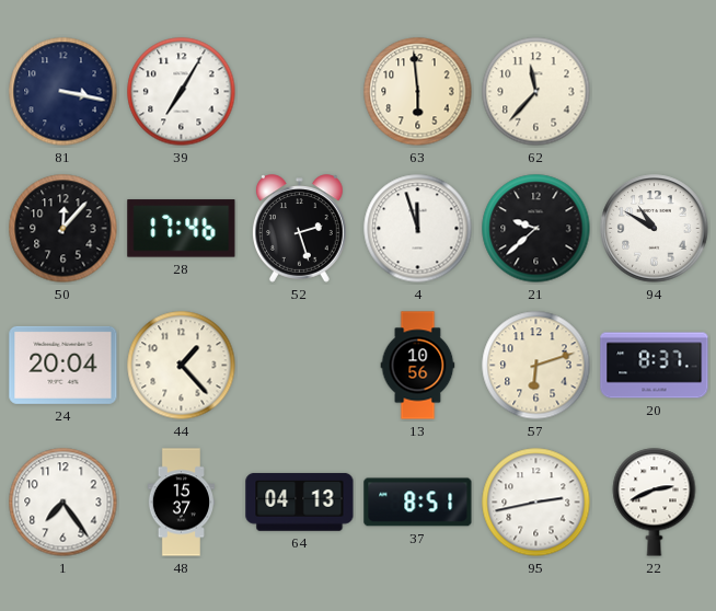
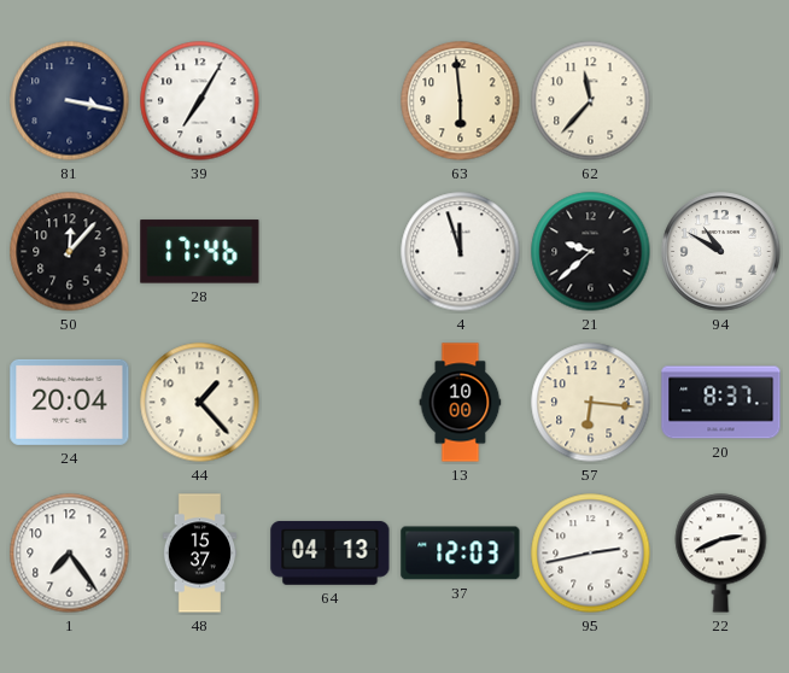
52: 2:27 -> none
13: 10:56 -> 10:00
57: 6:12 -> 6:16
37: 8:51 -> 12:03
